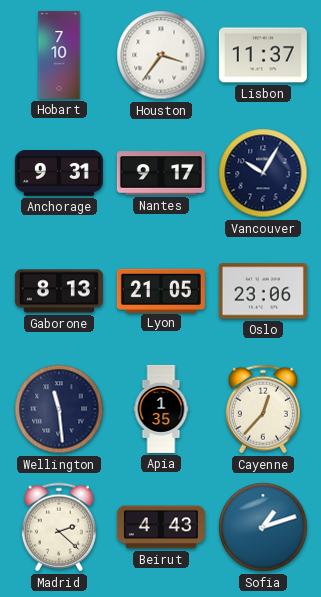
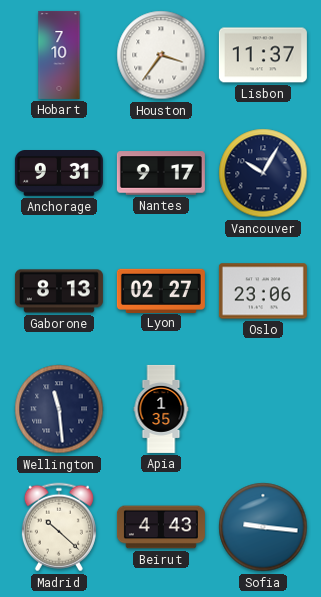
Lyon: 21:05 -> 02:27
Cayenne: 12:37 -> none
Madrid: 2:22 -> 10:22
Sofia: 1:12 -> 9:16
